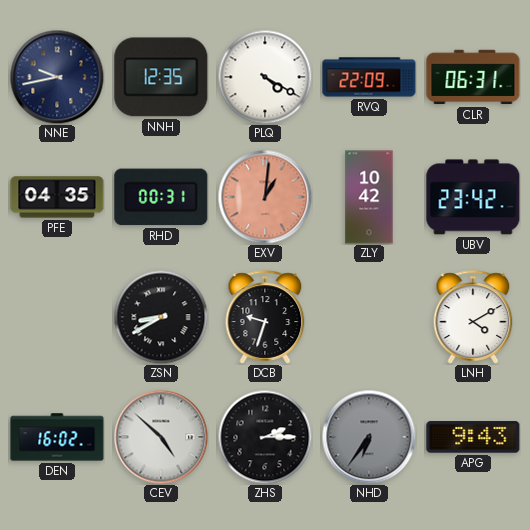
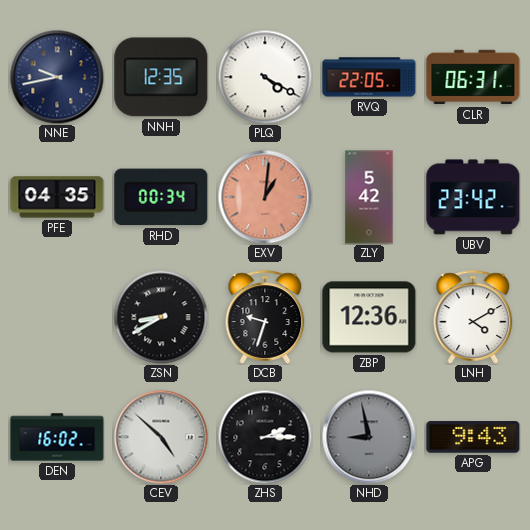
RVQ: 22:09 -> 22:05
RHD: 00:31 -> 00:34
ZLY: 10:42 -> 5:42
ZBP: none -> 12:36
NHD: 6:36 -> 8:58
